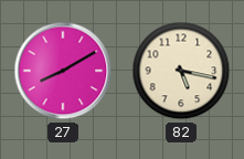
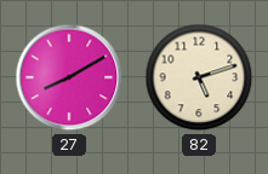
82: 5:17 -> 5:12
